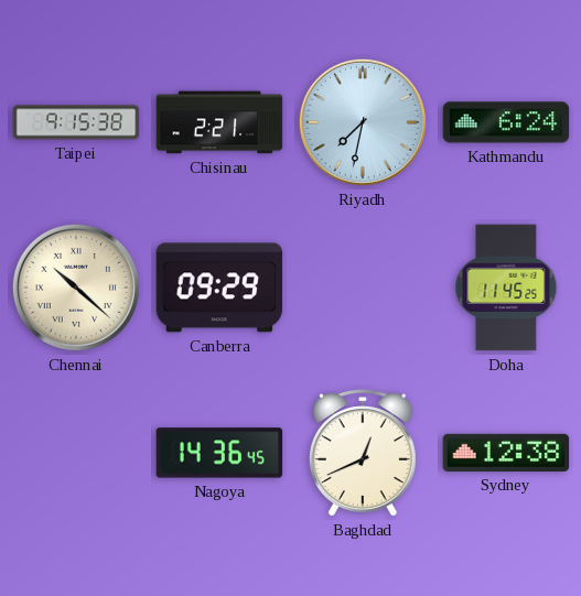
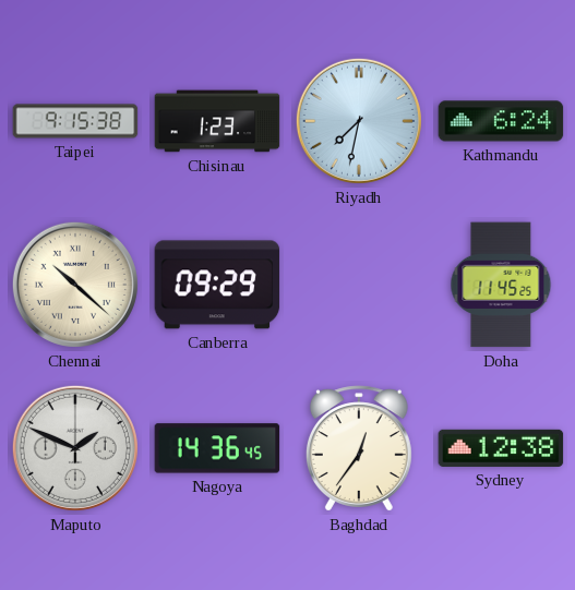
Chisinau: 2:21 -> 1:23
Maputo: none -> 1:49
Baghdad: 12:41 -> 12:36
